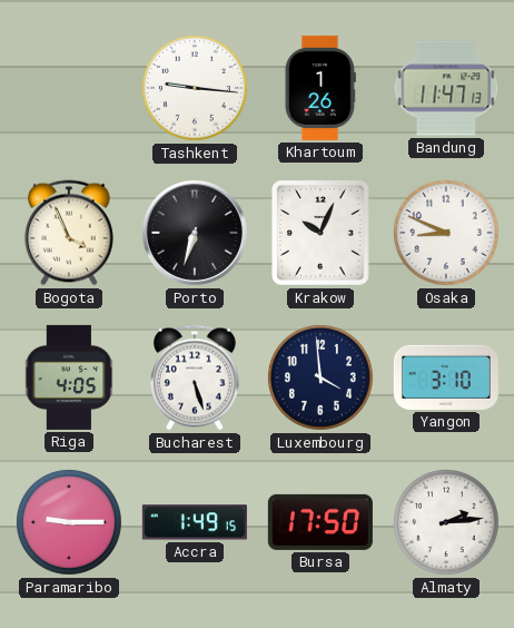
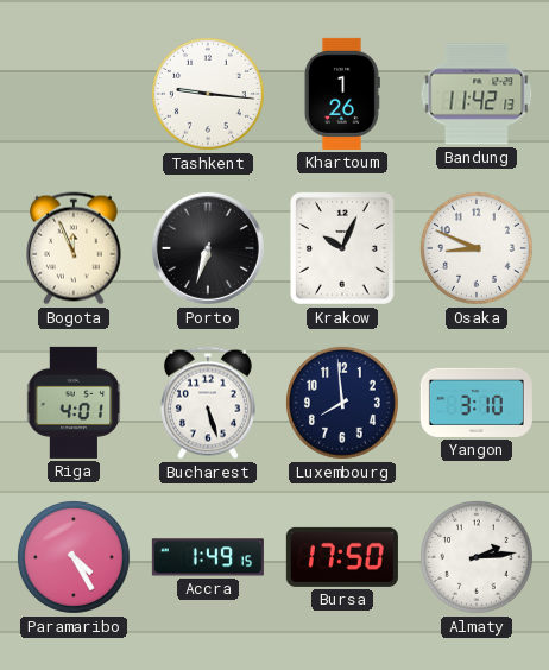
Bandung: 11:47 -> 11:42
Bogota: 3:56 -> 11:56
Riga: 4:05 -> 4:01
Luxembourg: 3:59 -> 7:59
Paramaribo: 9:15 -> 4:25
